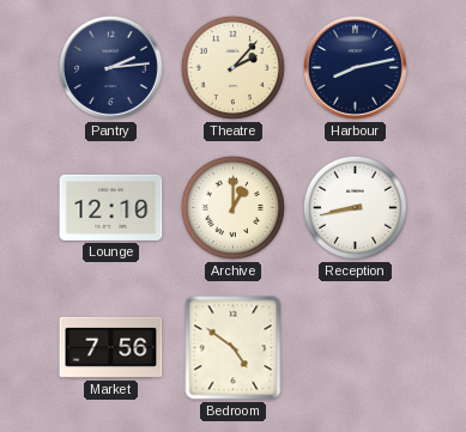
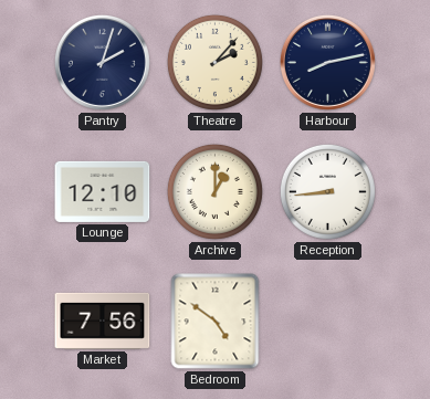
Pantry: 2:14 -> 2:03
Reception: 8:43 -> 8:44
